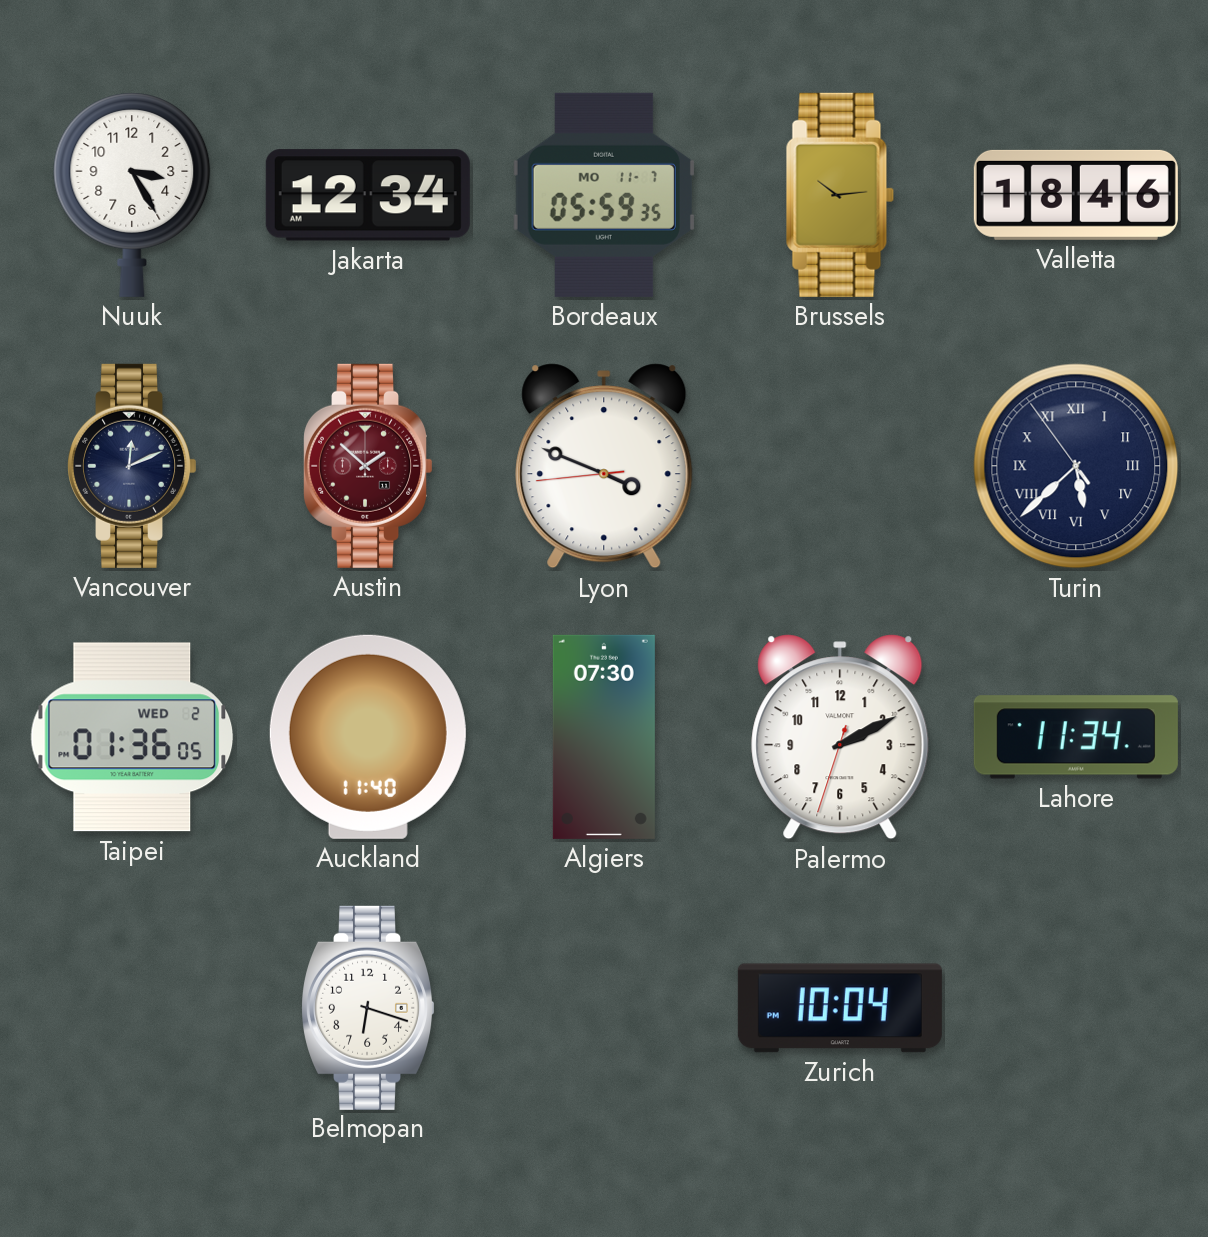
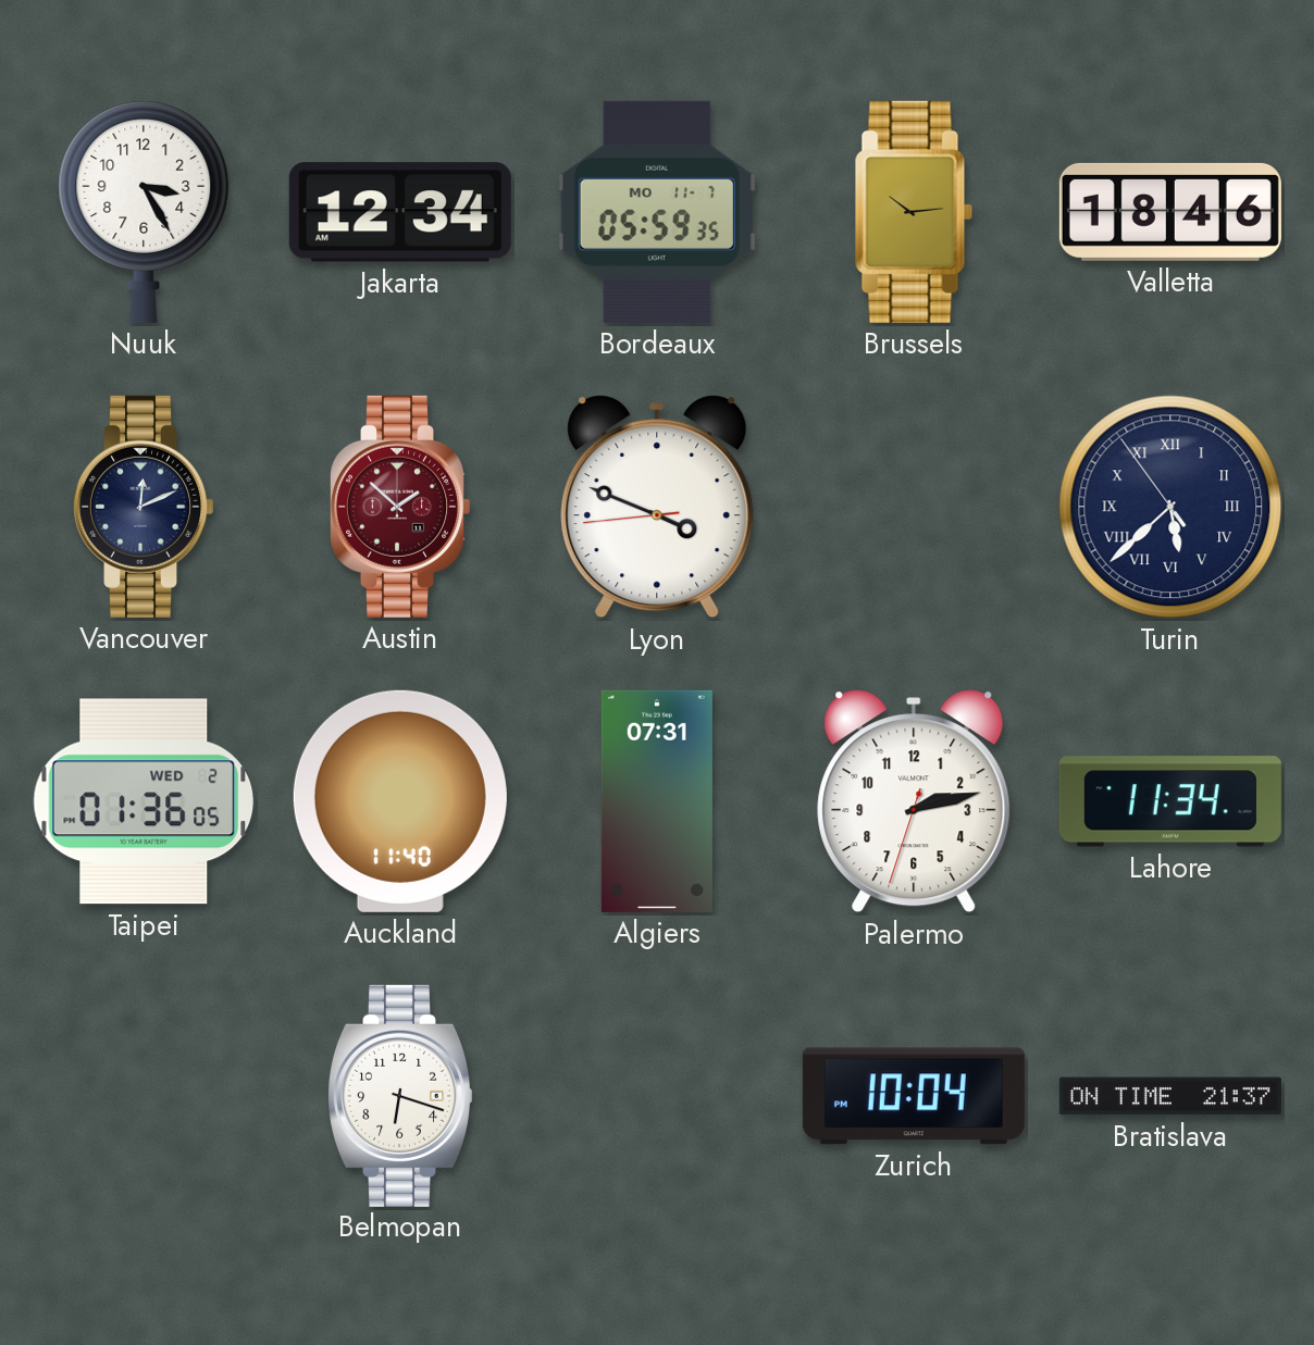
Algiers: 07:30 -> 07:31
Palermo: 2:10 -> 2:12
Bratislava: none -> 21:37
